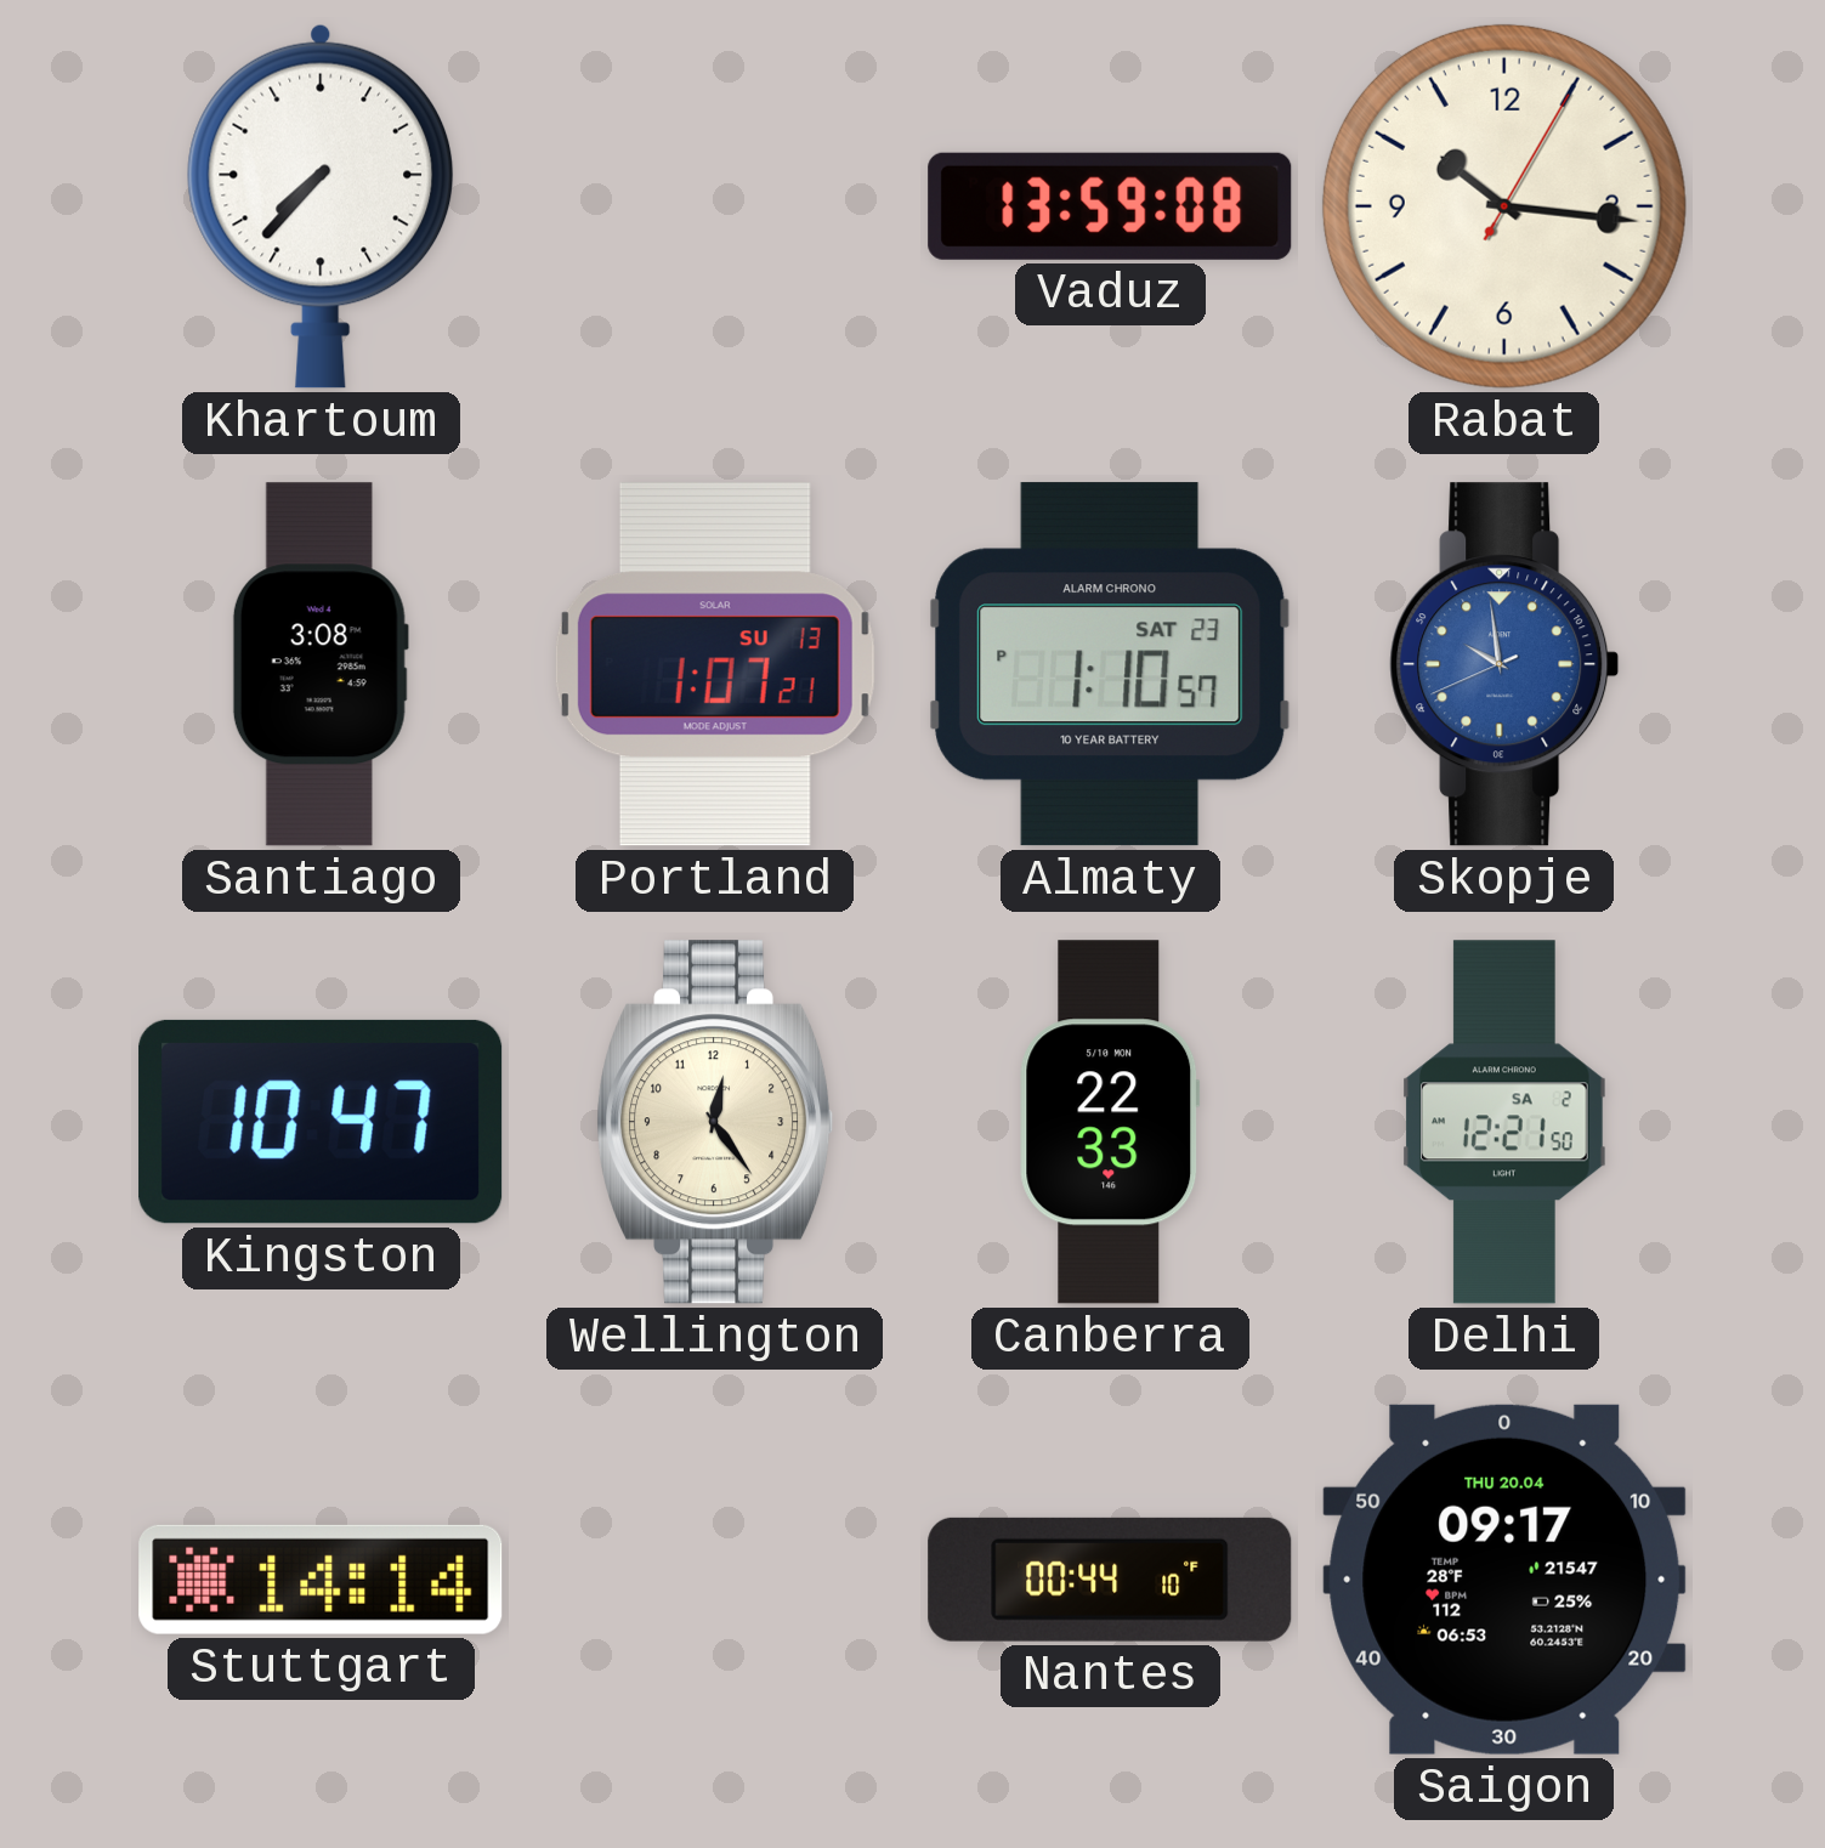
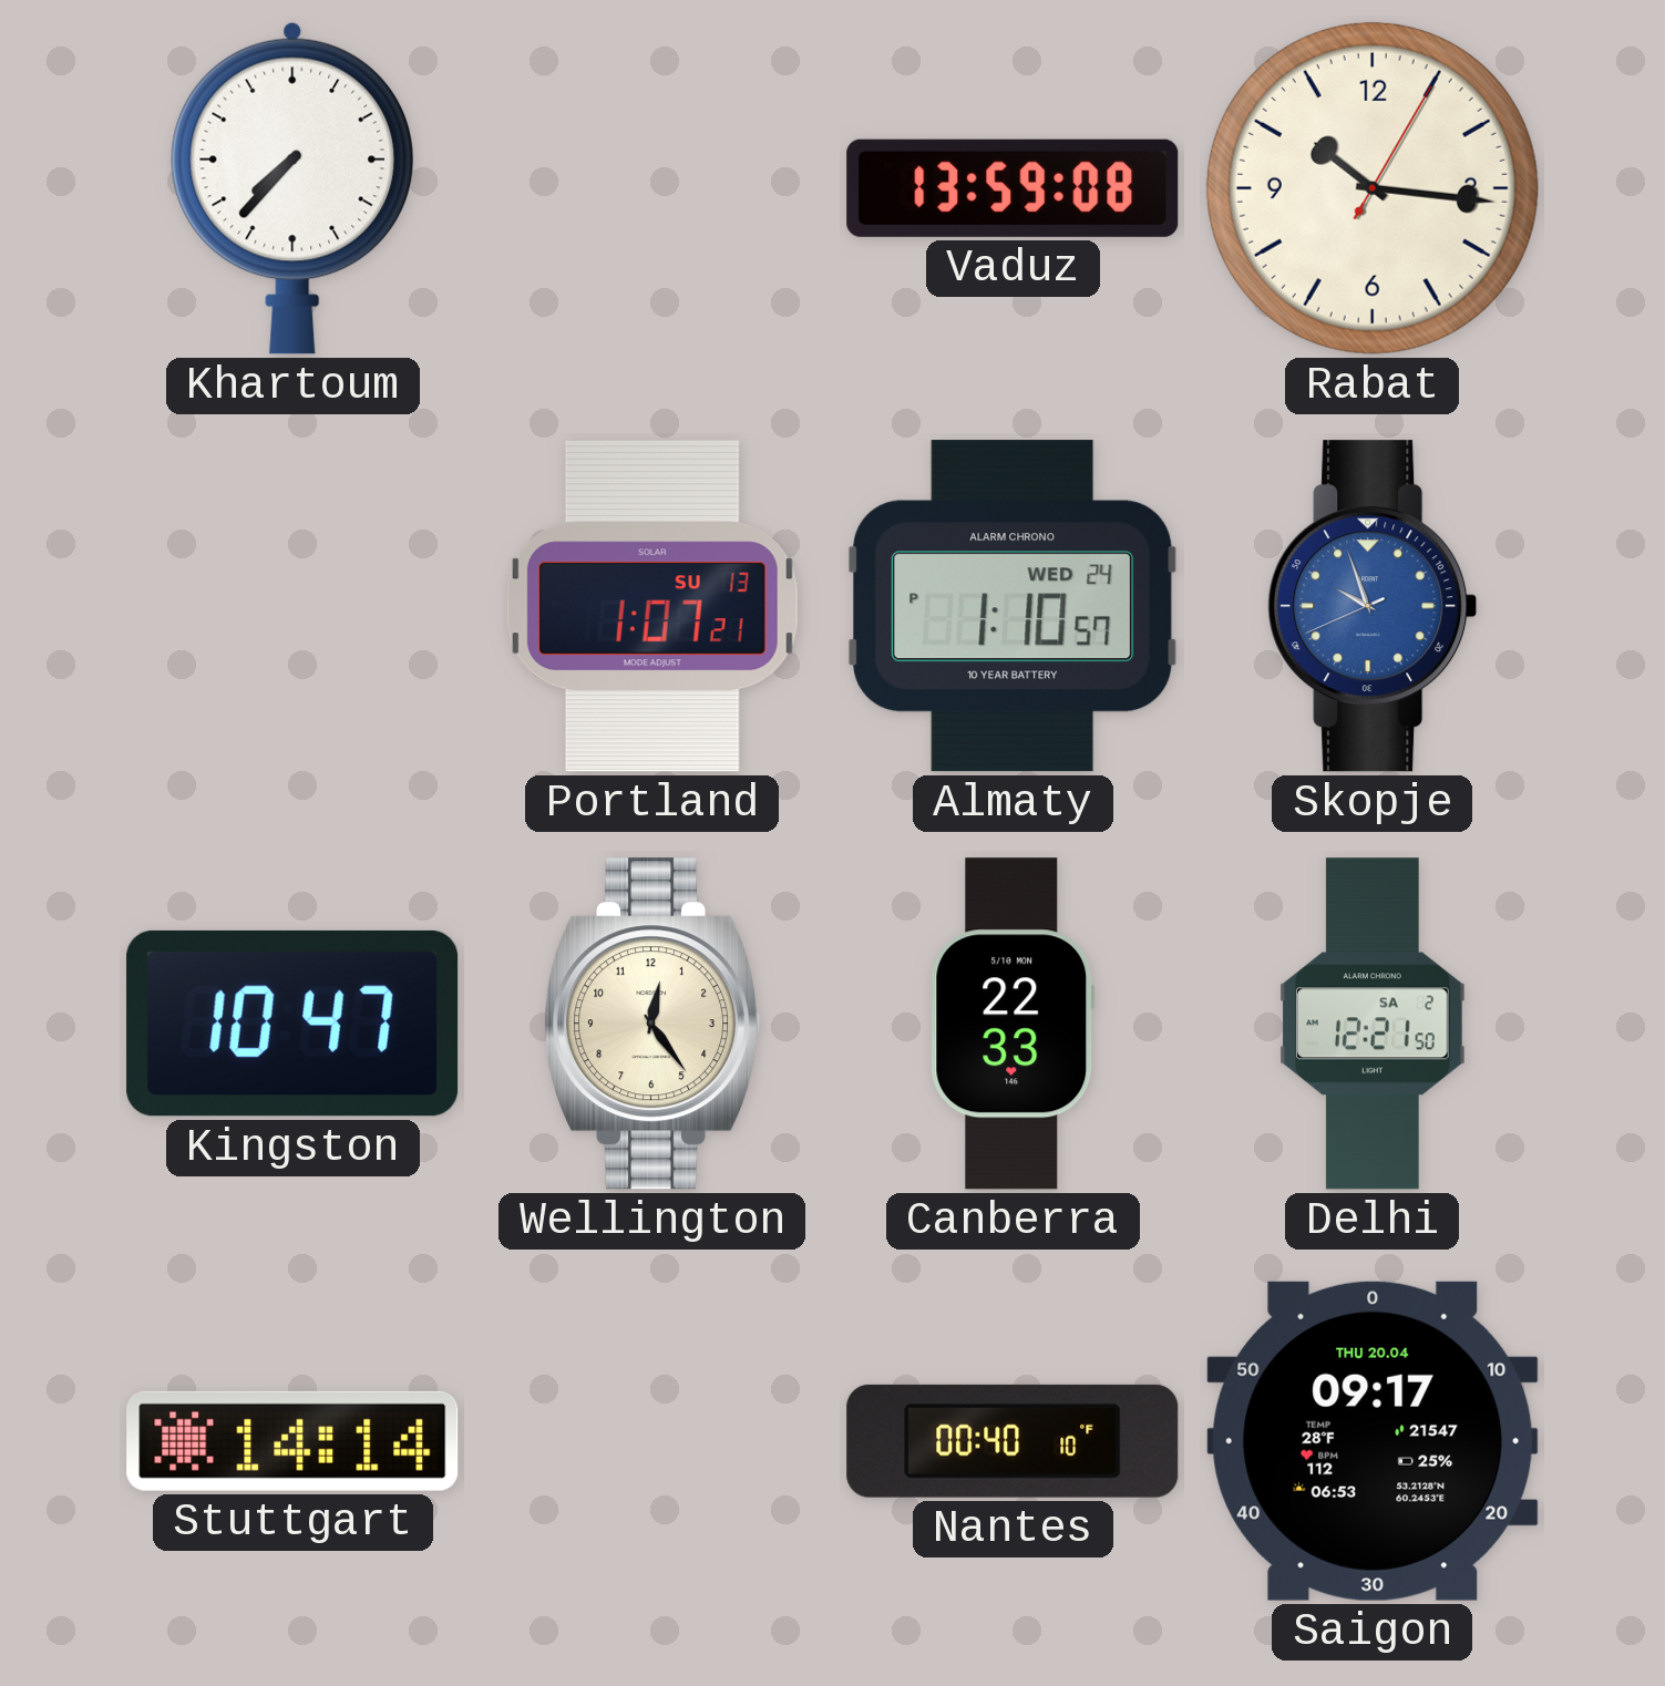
Santiago: 3:08 -> none
Almaty date: SAT 23 -> WED 24
Skopje: 9:58 -> 9:56
Nantes: 00:44 -> 00:40
